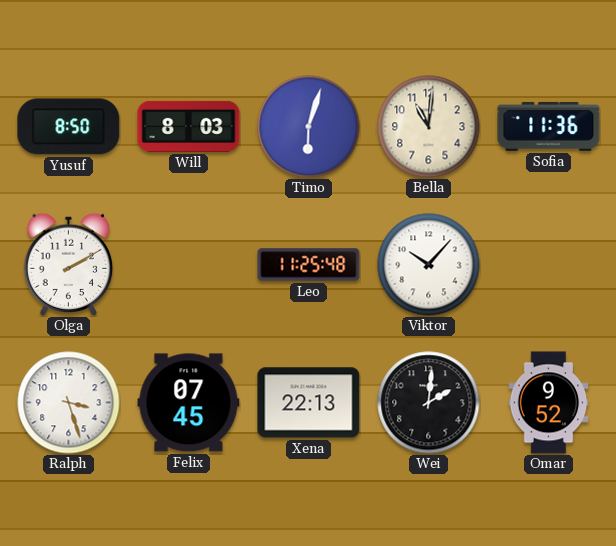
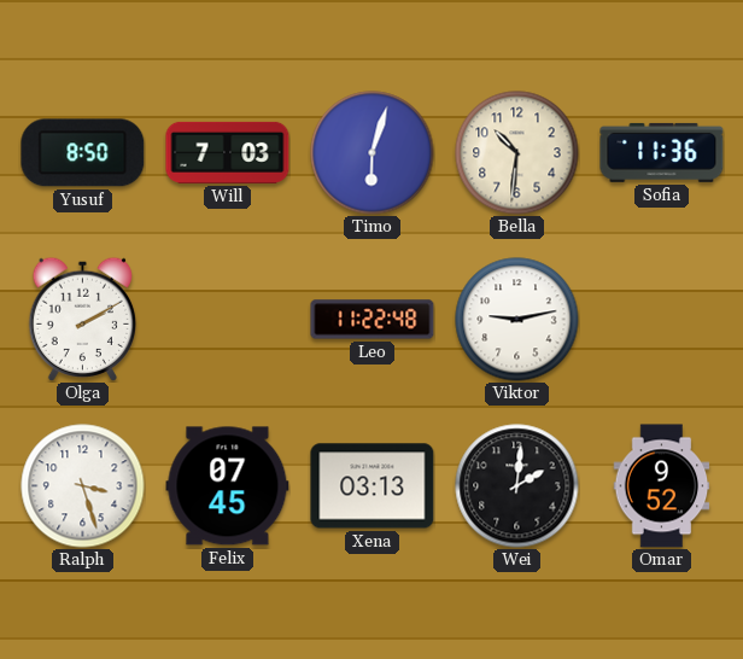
Will: 8:03 -> 7:03
Bella: 11:01 -> 10:31
Leo: 11:25 -> 11:22
Viktor: 10:07 -> 9:13
Xena: 22:13 -> 03:13
